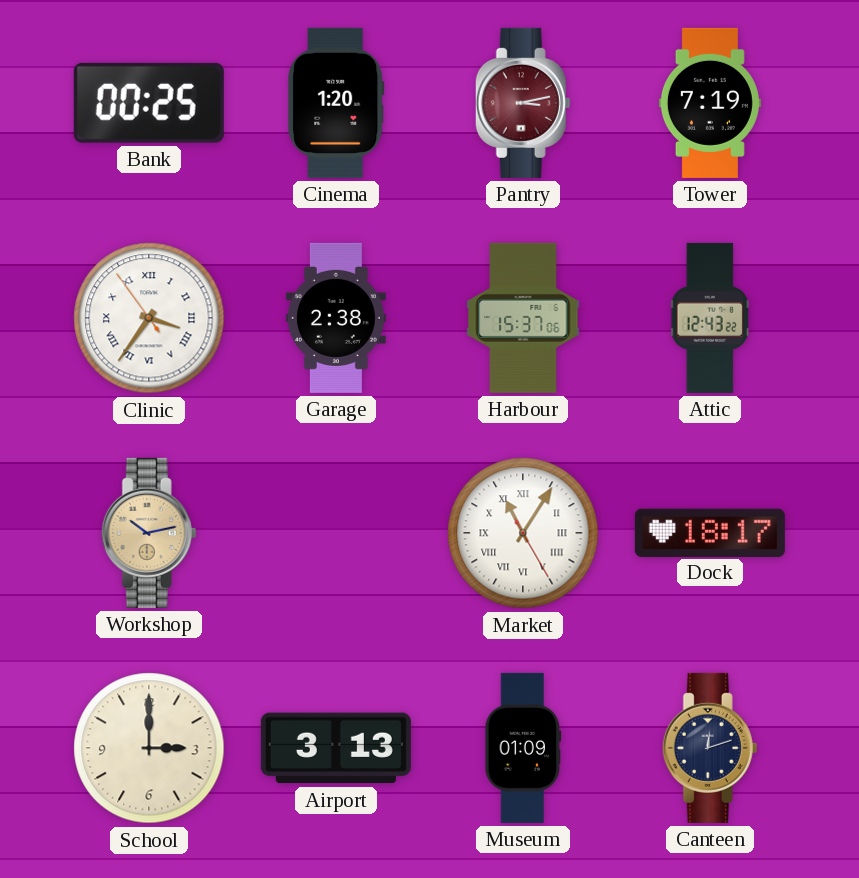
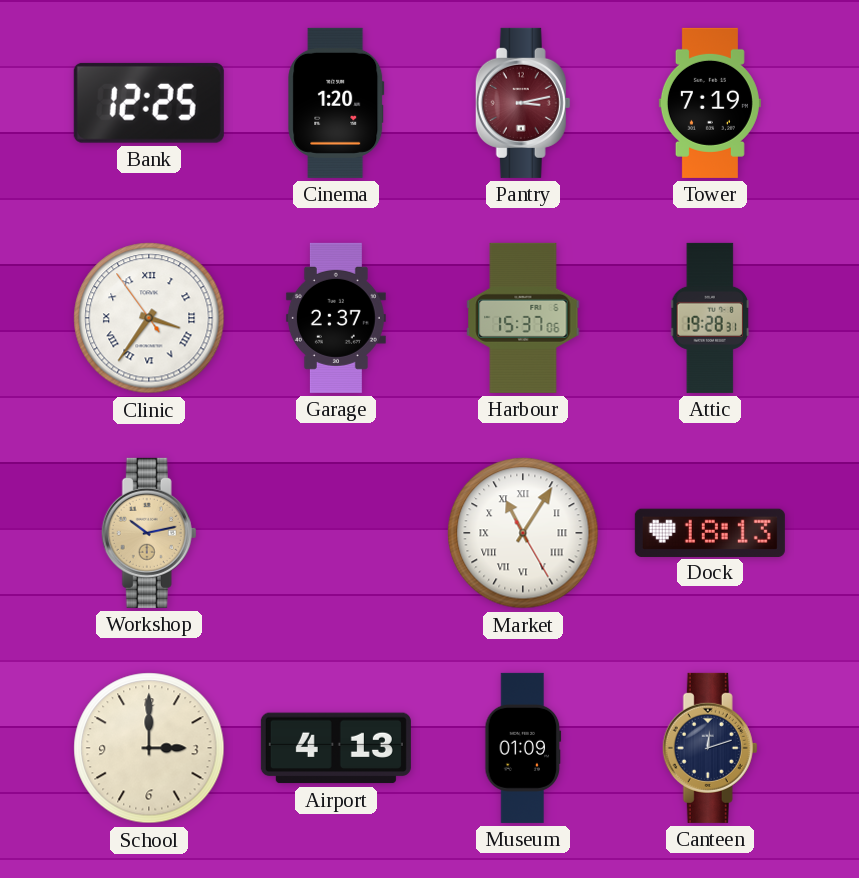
Bank: 00:25 -> 12:25
Garage: 2:38 -> 2:37
Attic: 12:43 -> 19:28
Dock: 18:17 -> 18:13
Airport: 3:13 -> 4:13
